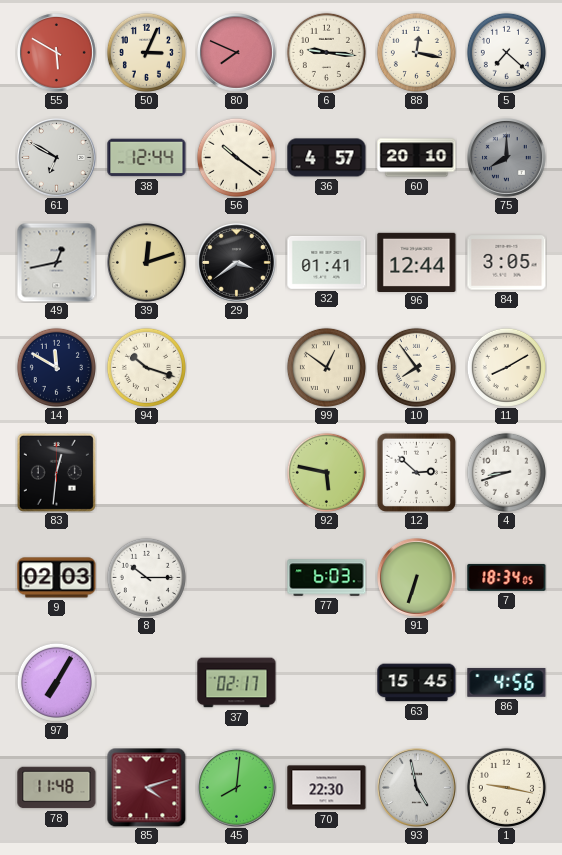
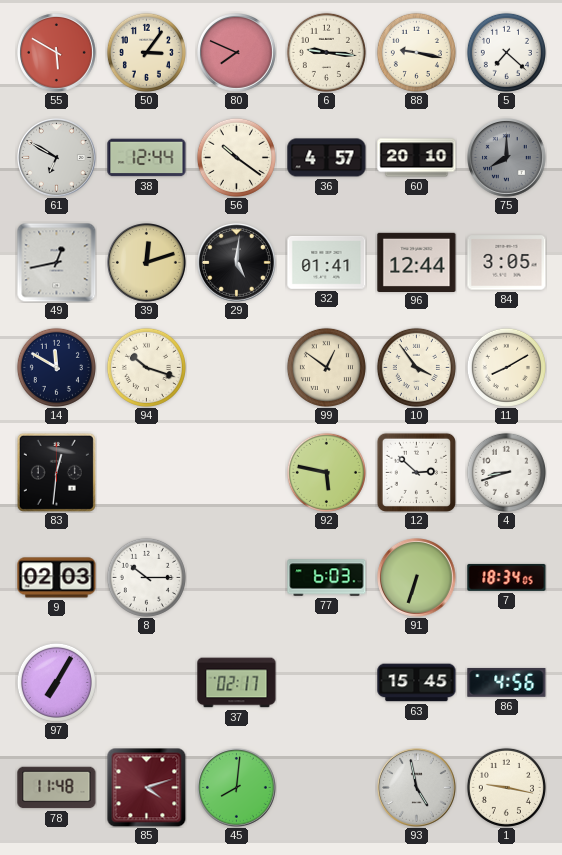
50: 3:04 -> 3:06
88: 12:17 -> 9:17
29: 3:39 -> 5:01
10: 7:54 -> 3:54
70: 22:30 -> none
